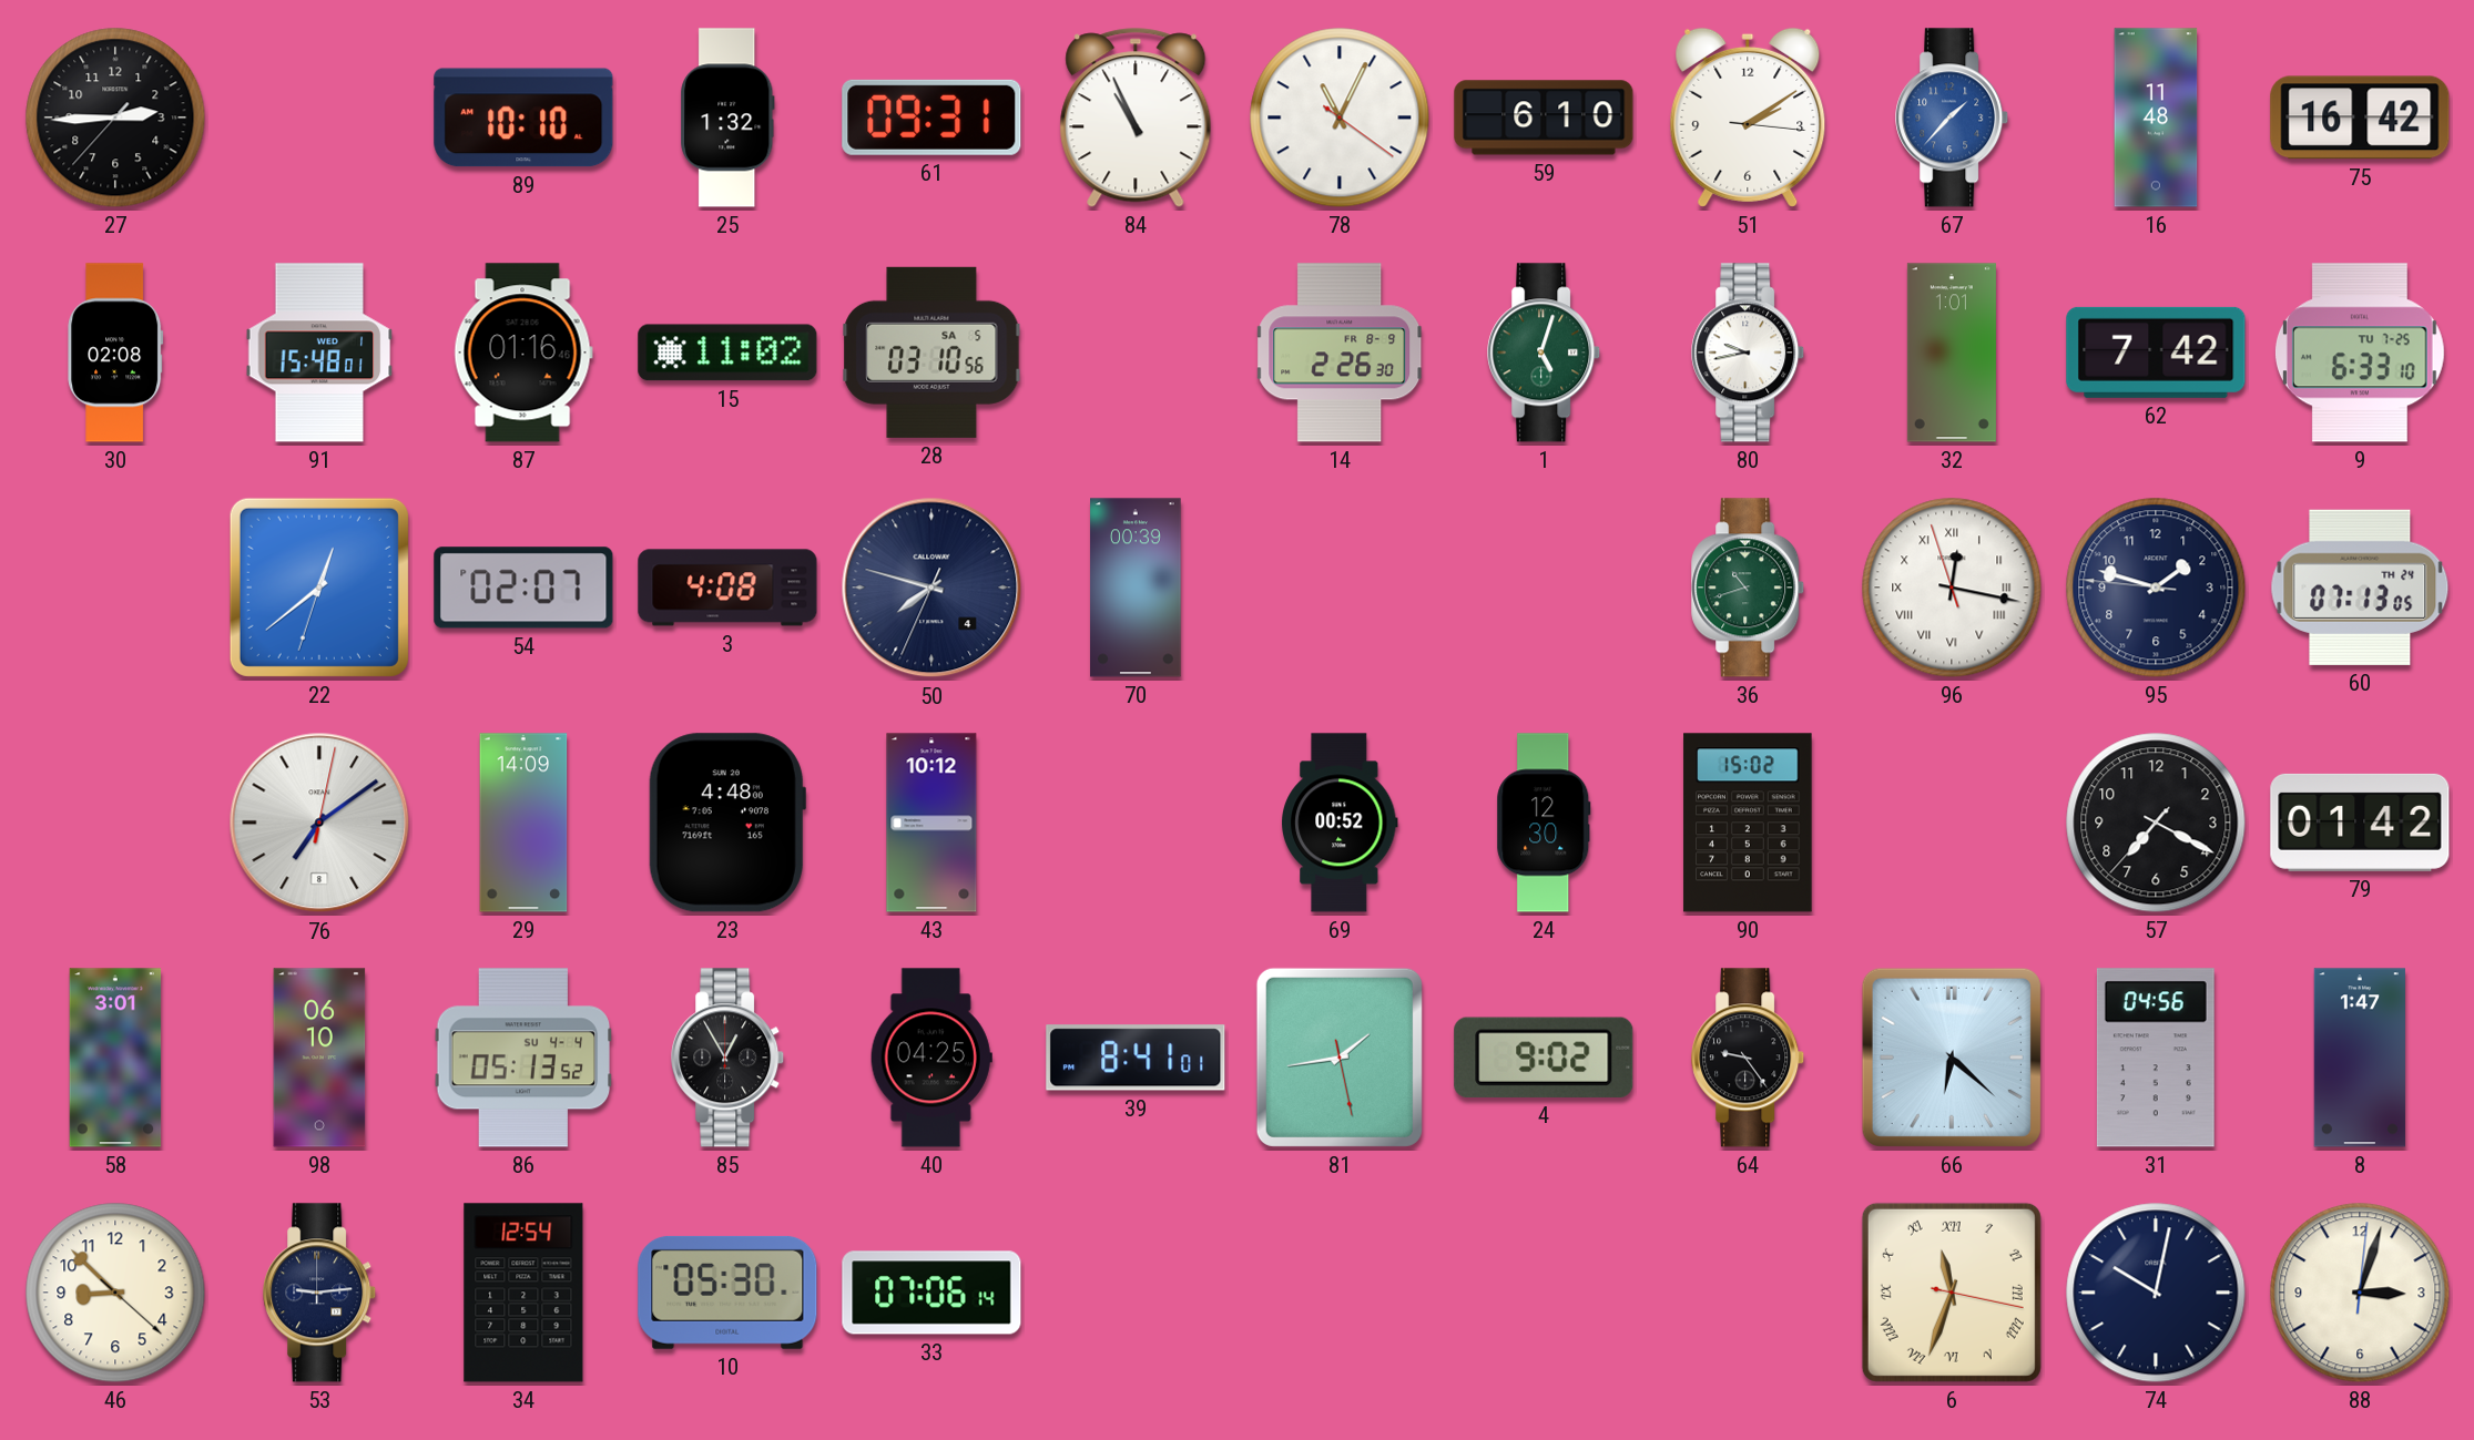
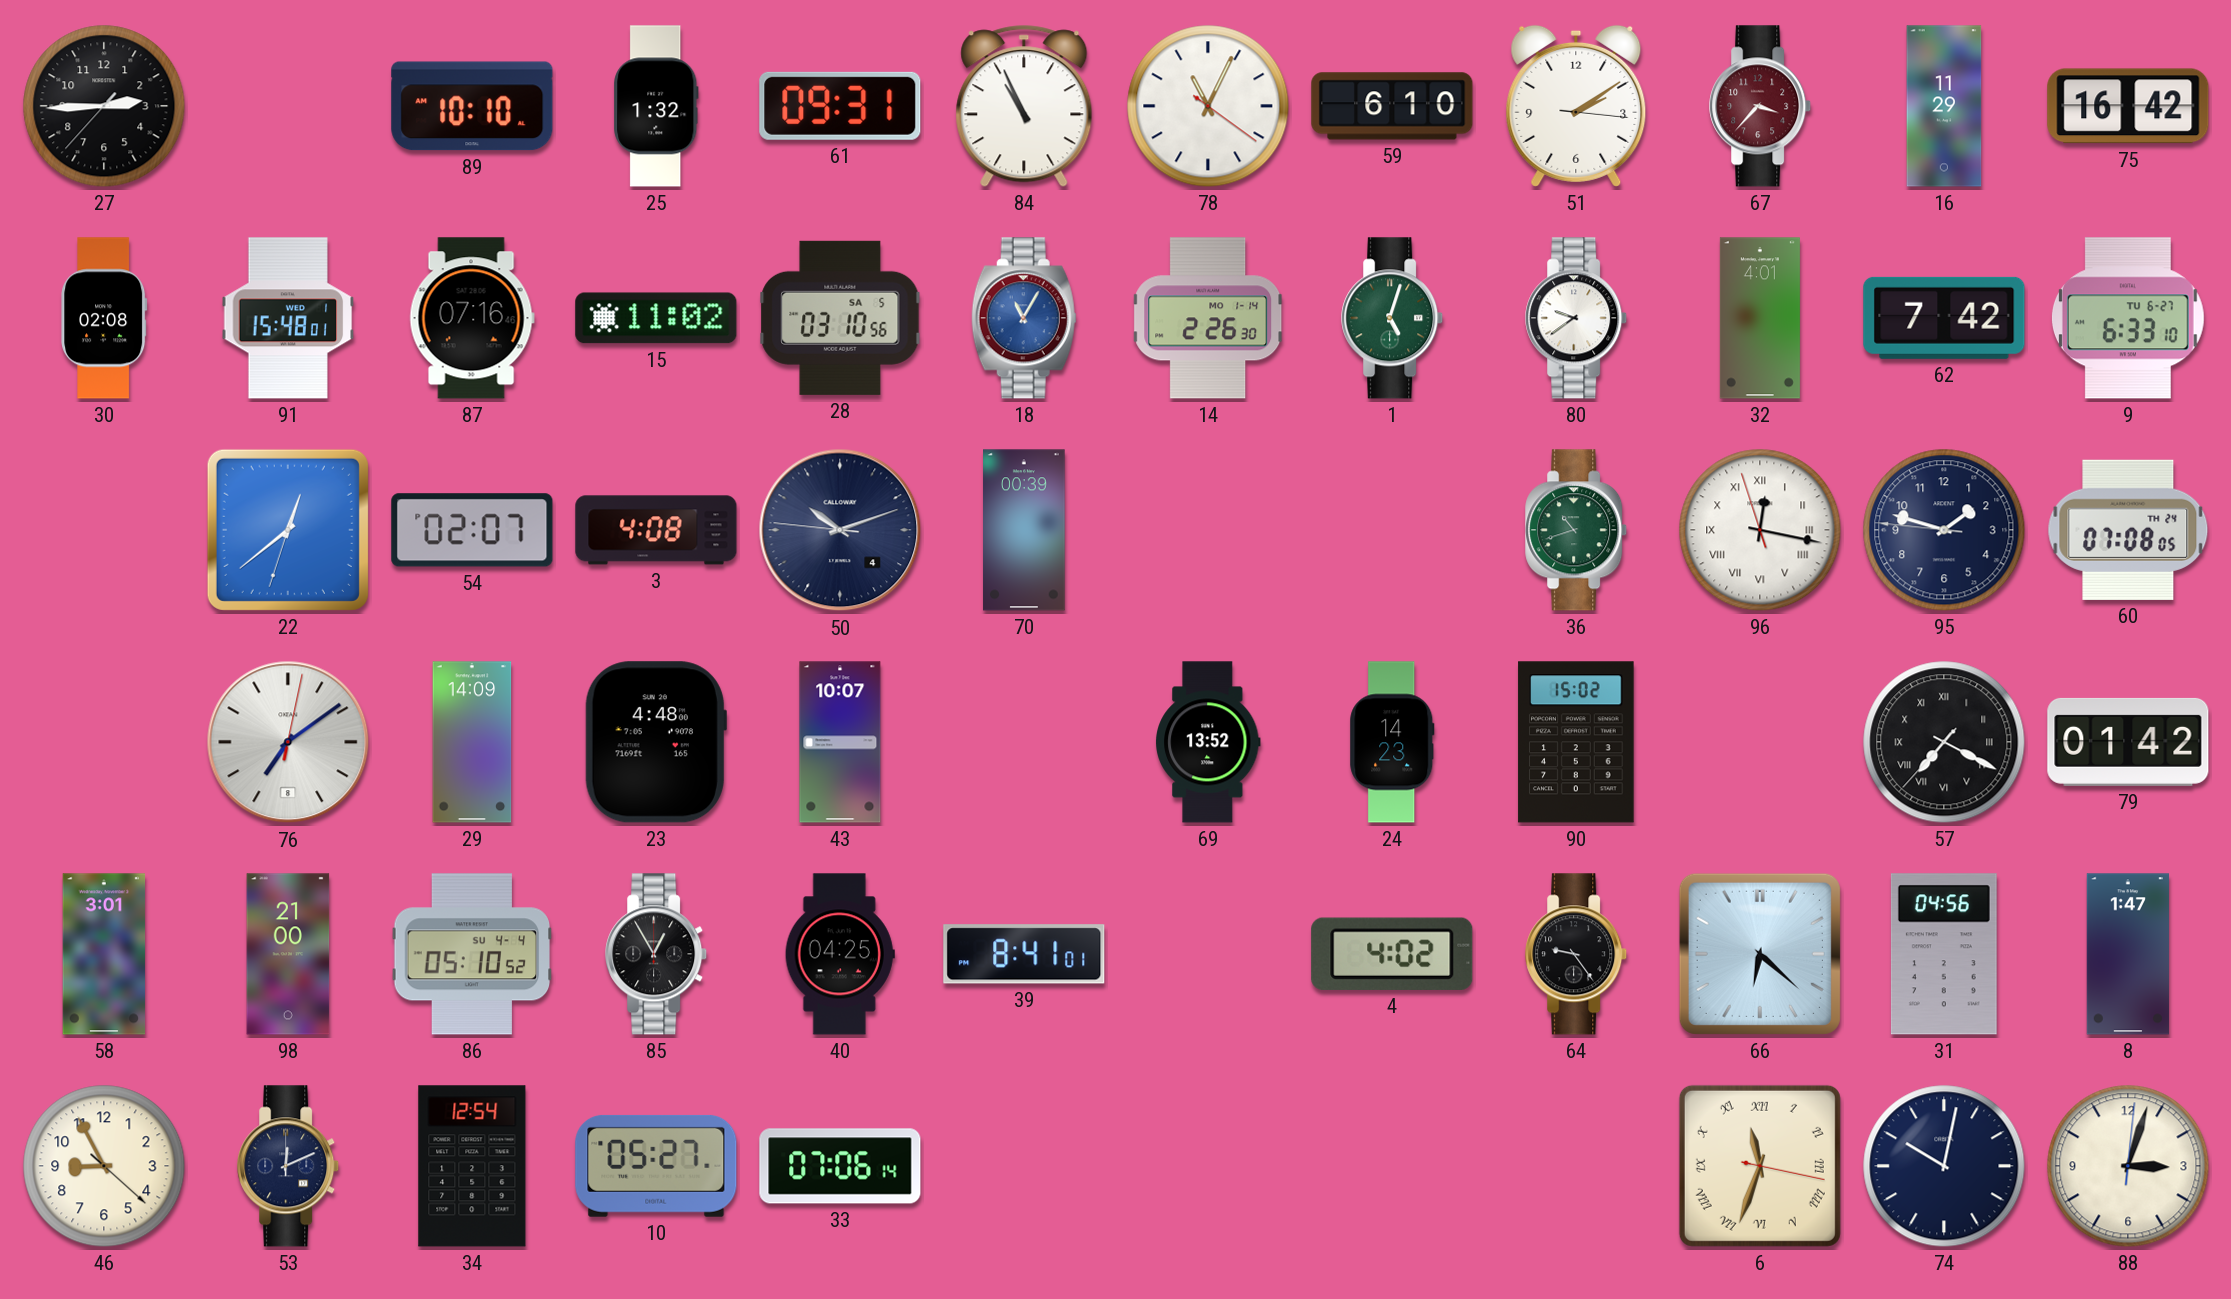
67: 1:37 -> 3:37
67 dial: blue -> burgundy
16: 11:48 -> 11:29
87: 01:16 -> 07:16
18: none -> 11:05
14 date: FR 8-9 -> MO 1-14
80: 9:43 -> 9:39
32: 1:01 -> 4:01
9 date: TU 7-25 -> TU 6-27
50: 7:47 -> 10:11
60: 07:13 -> 07:08
43: 10:12 -> 10:07
69: 00:52 -> 13:52
24: 12:30 -> 14:23
57 numerals: Arabic -> Roman
98: 06:10 -> 21:00
86: 05:13 -> 05:10
81: 1:43 -> none
4: 9:02 -> 4:02
46: 8:52 -> 8:55
53: 9:14 -> 12:11
10: 05:30 -> 05:27
